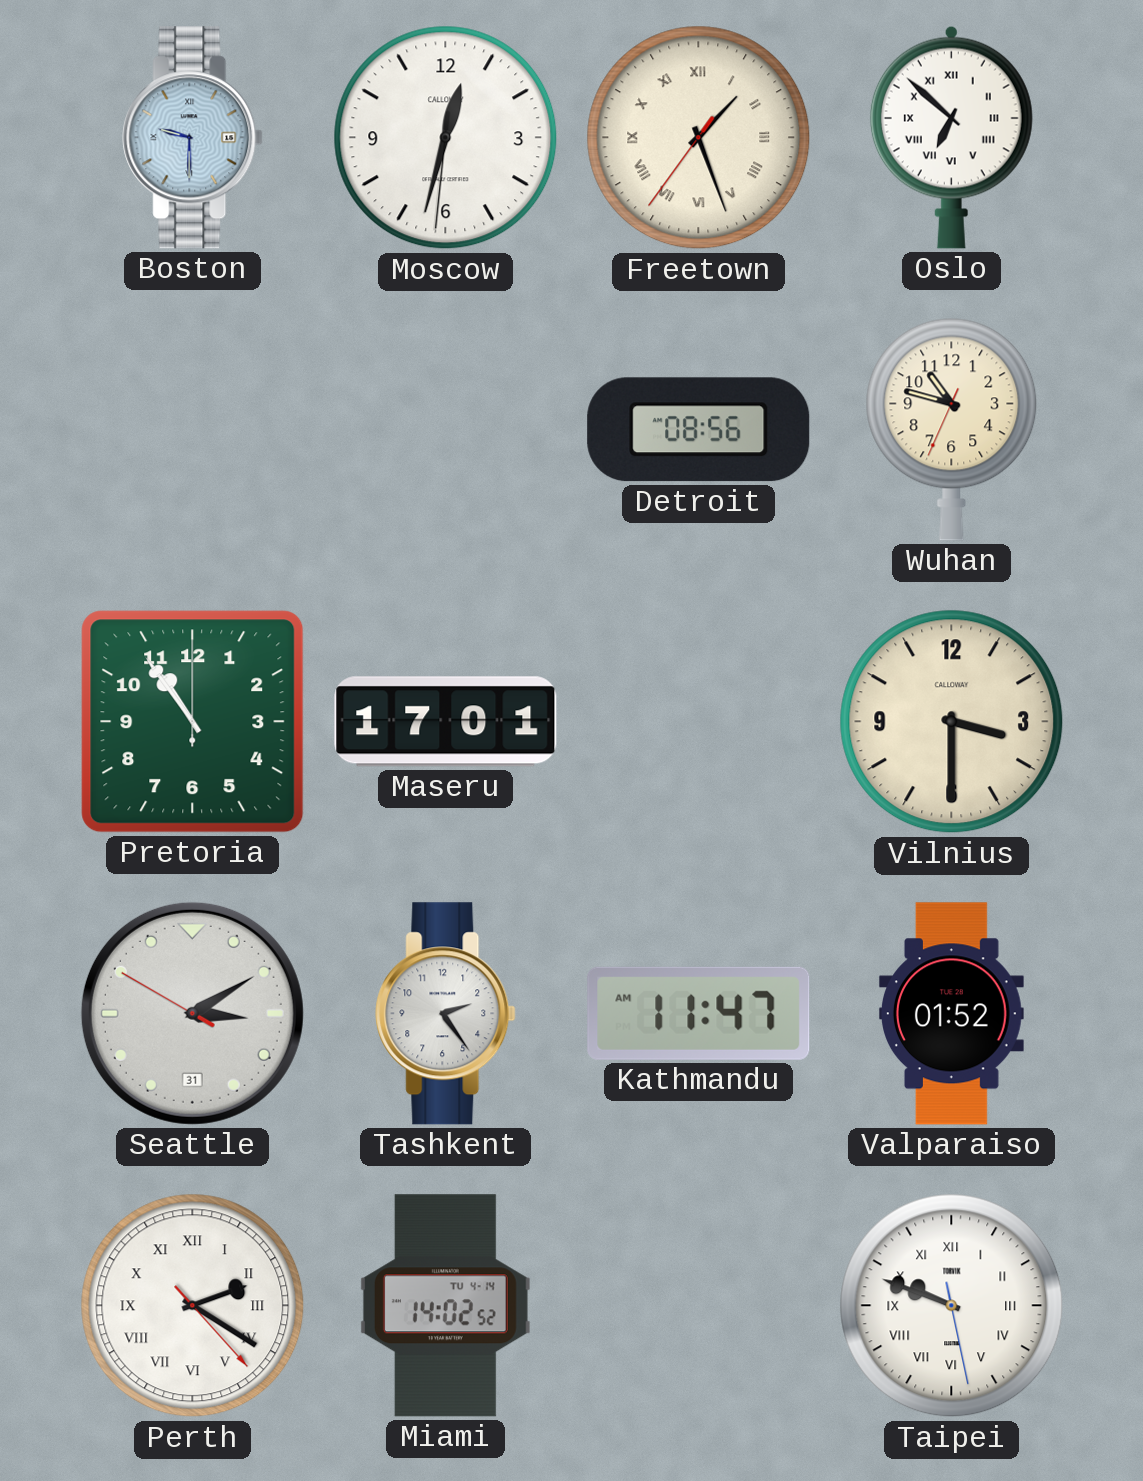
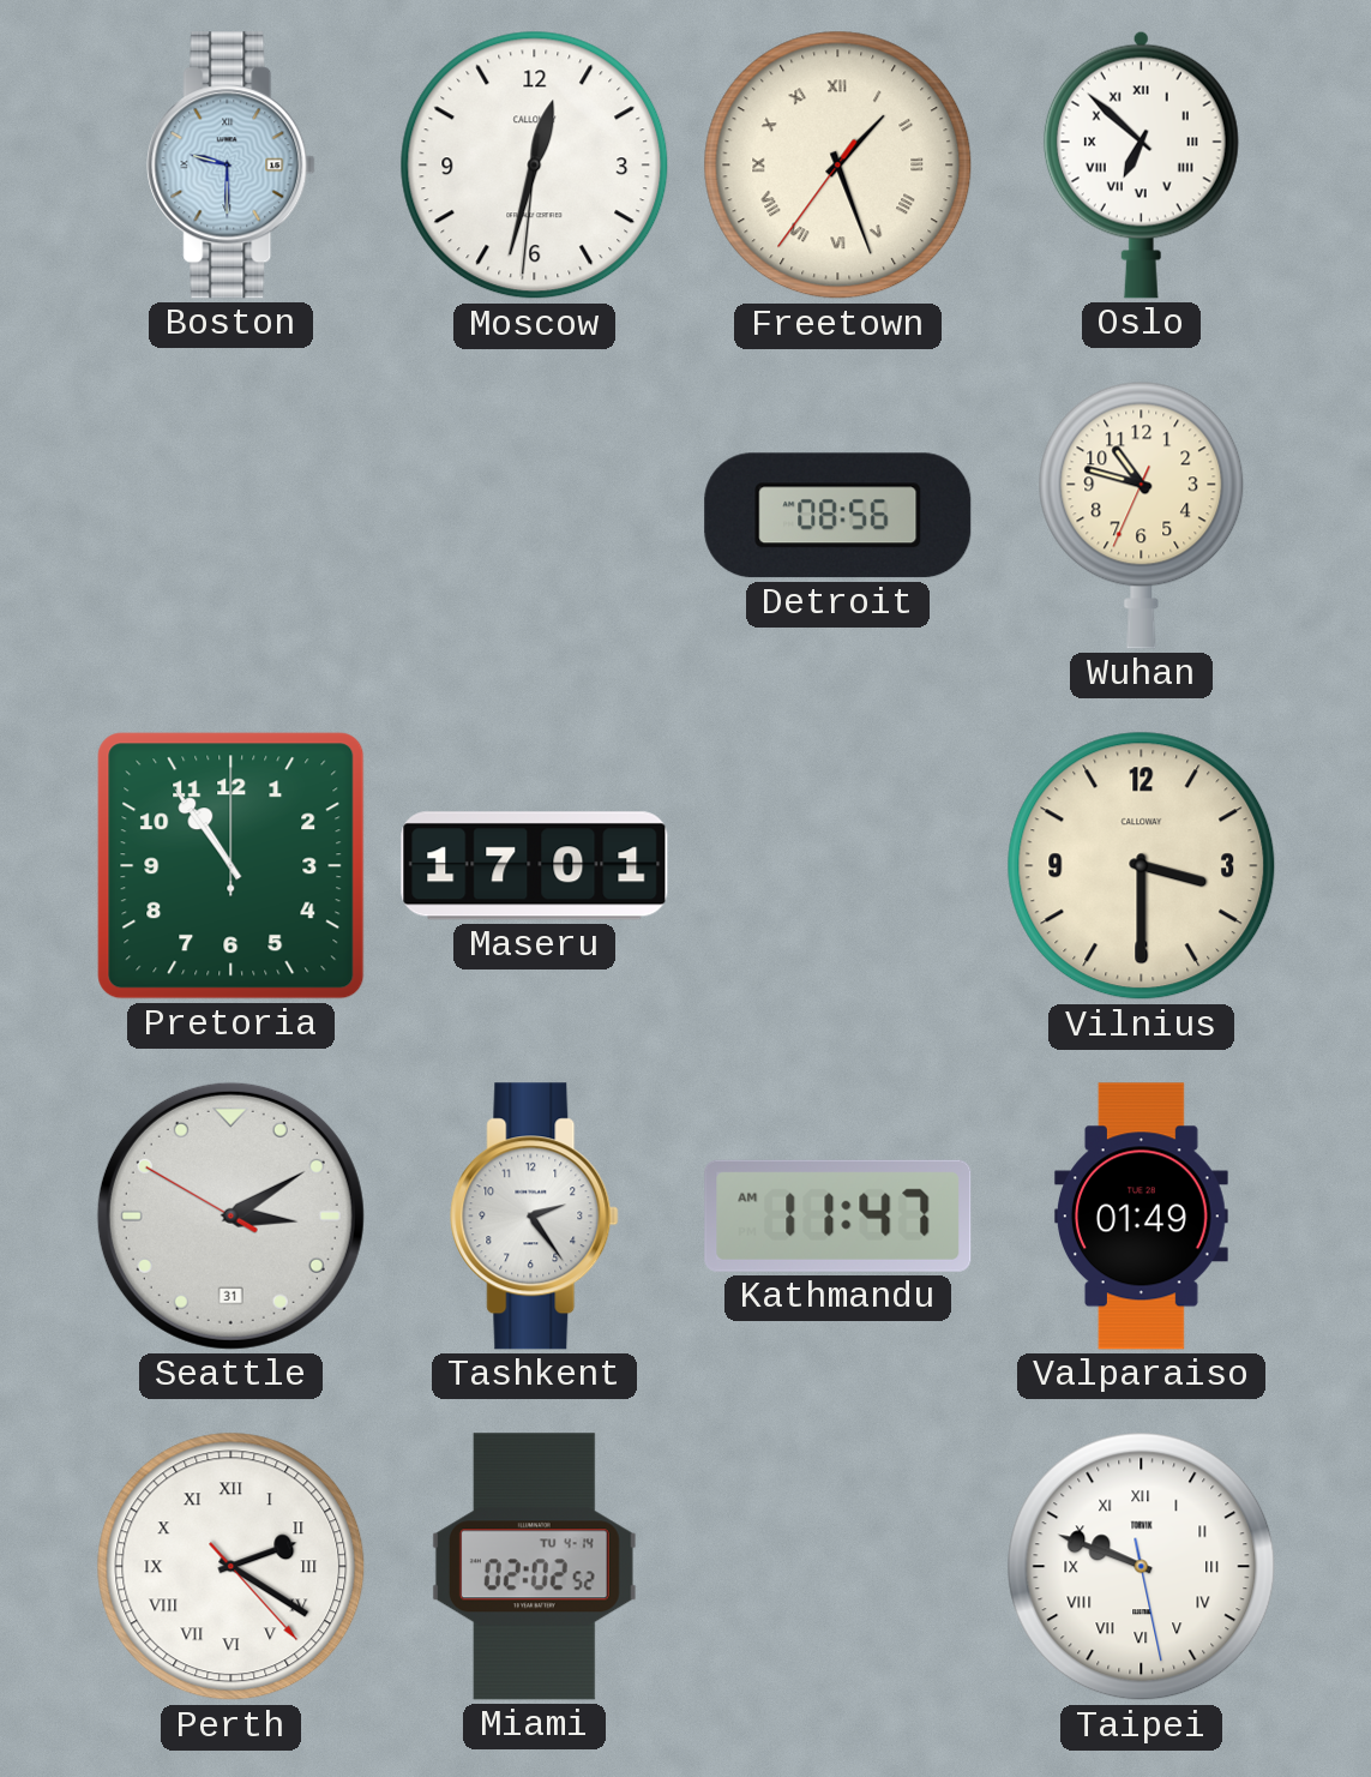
Valparaiso: 01:52 -> 01:49
Miami: 14:02 -> 02:02
